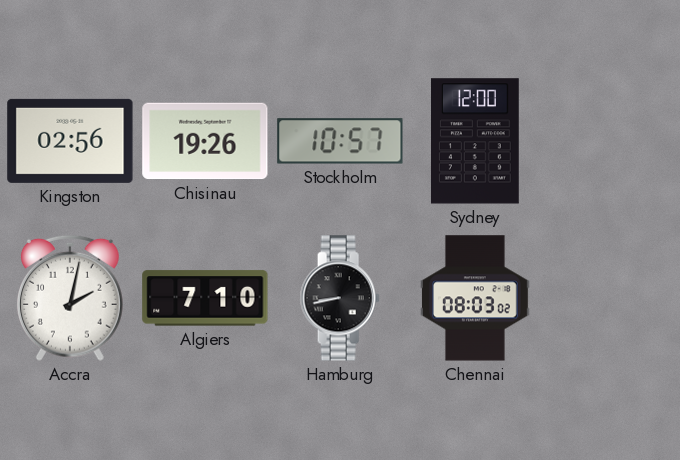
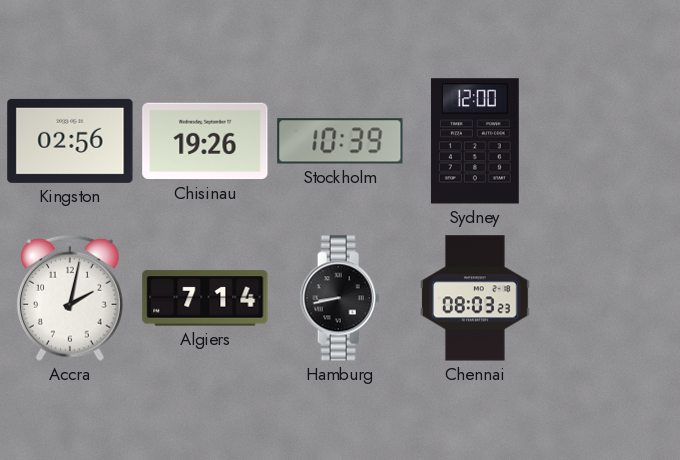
Stockholm: 10:57 -> 10:39
Algiers: 7:10 -> 7:14
Chennai: 08:03:02 -> 08:03:23
